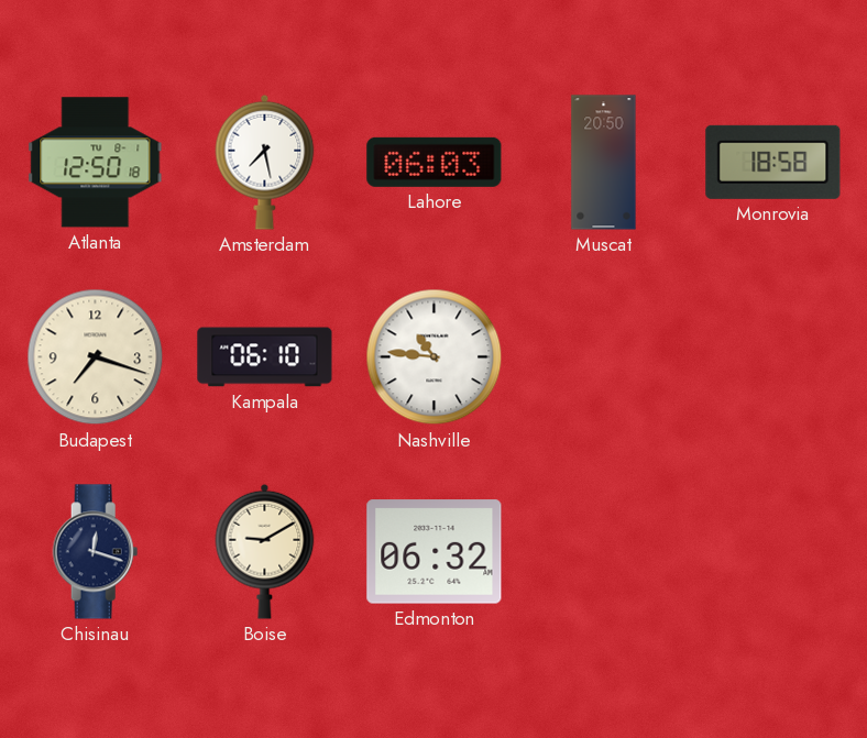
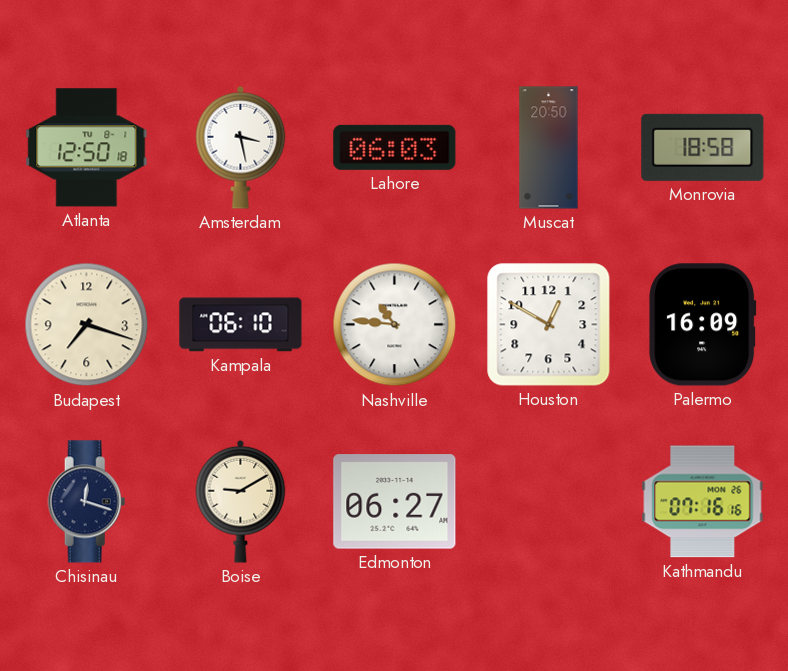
Amsterdam: 7:28 -> 3:28
Houston: none -> 12:50
Palermo: none -> 16:09
Edmonton: 06:32 -> 06:27
Kathmandu: none -> 07:16
